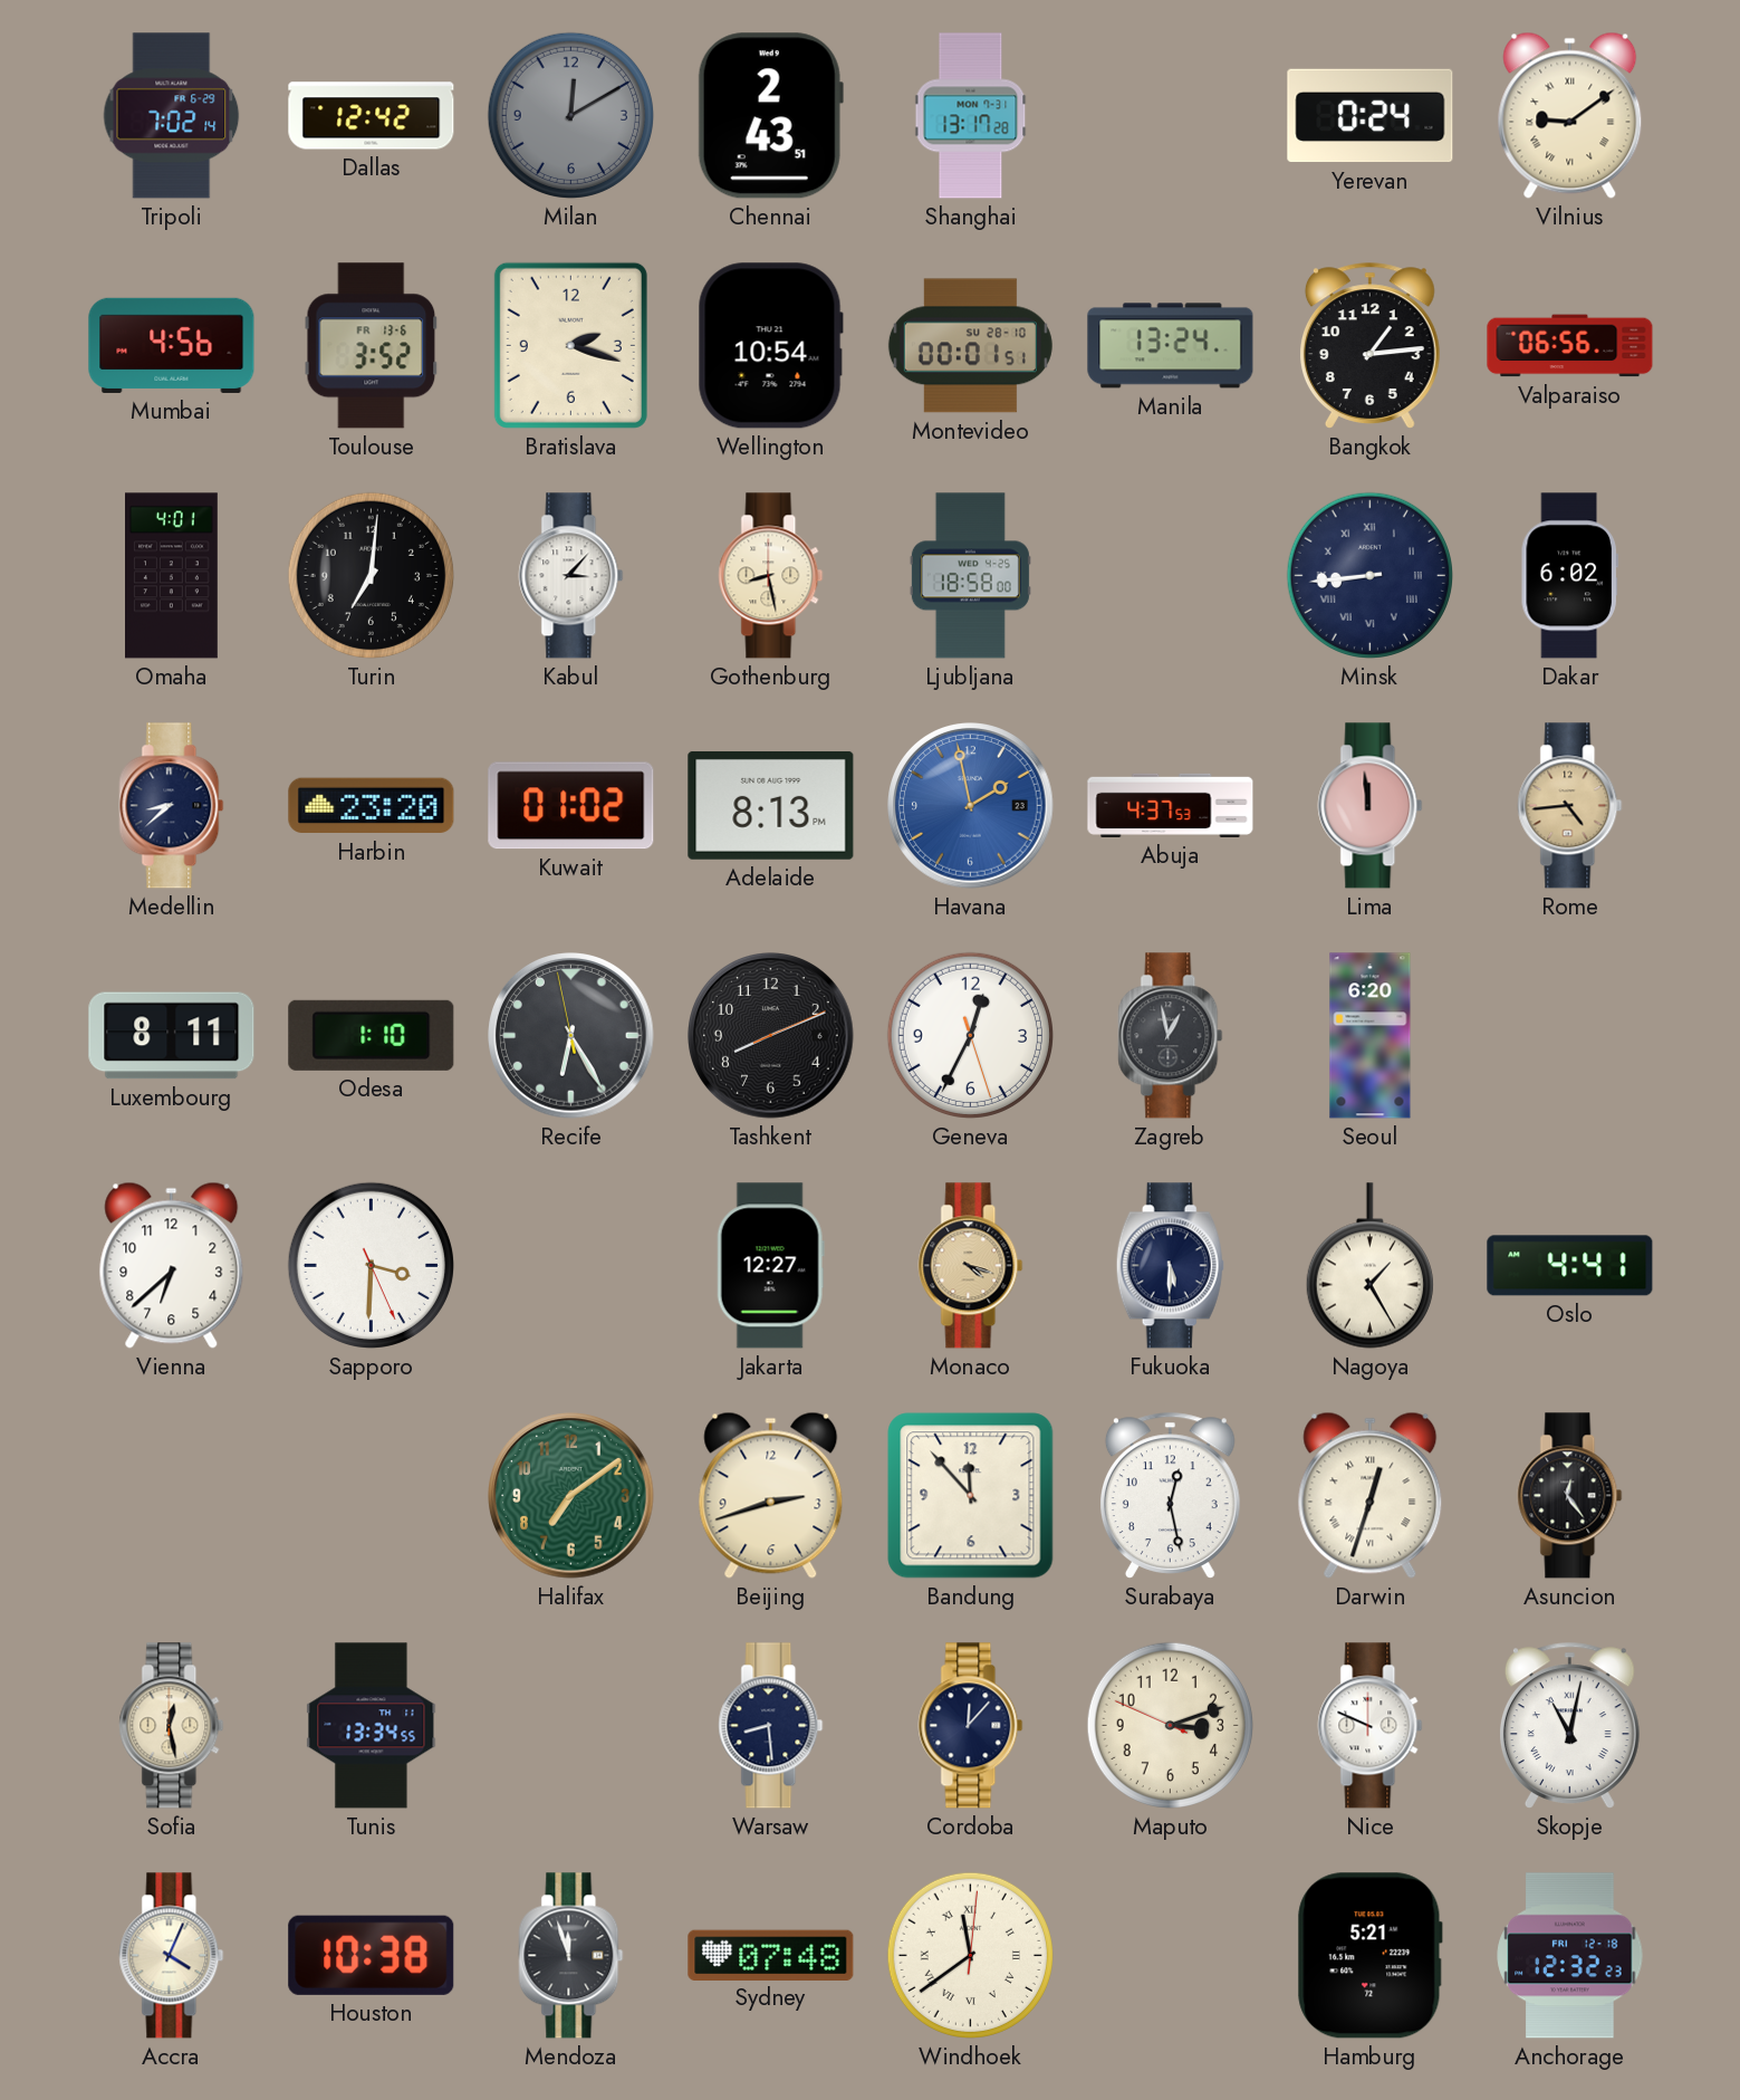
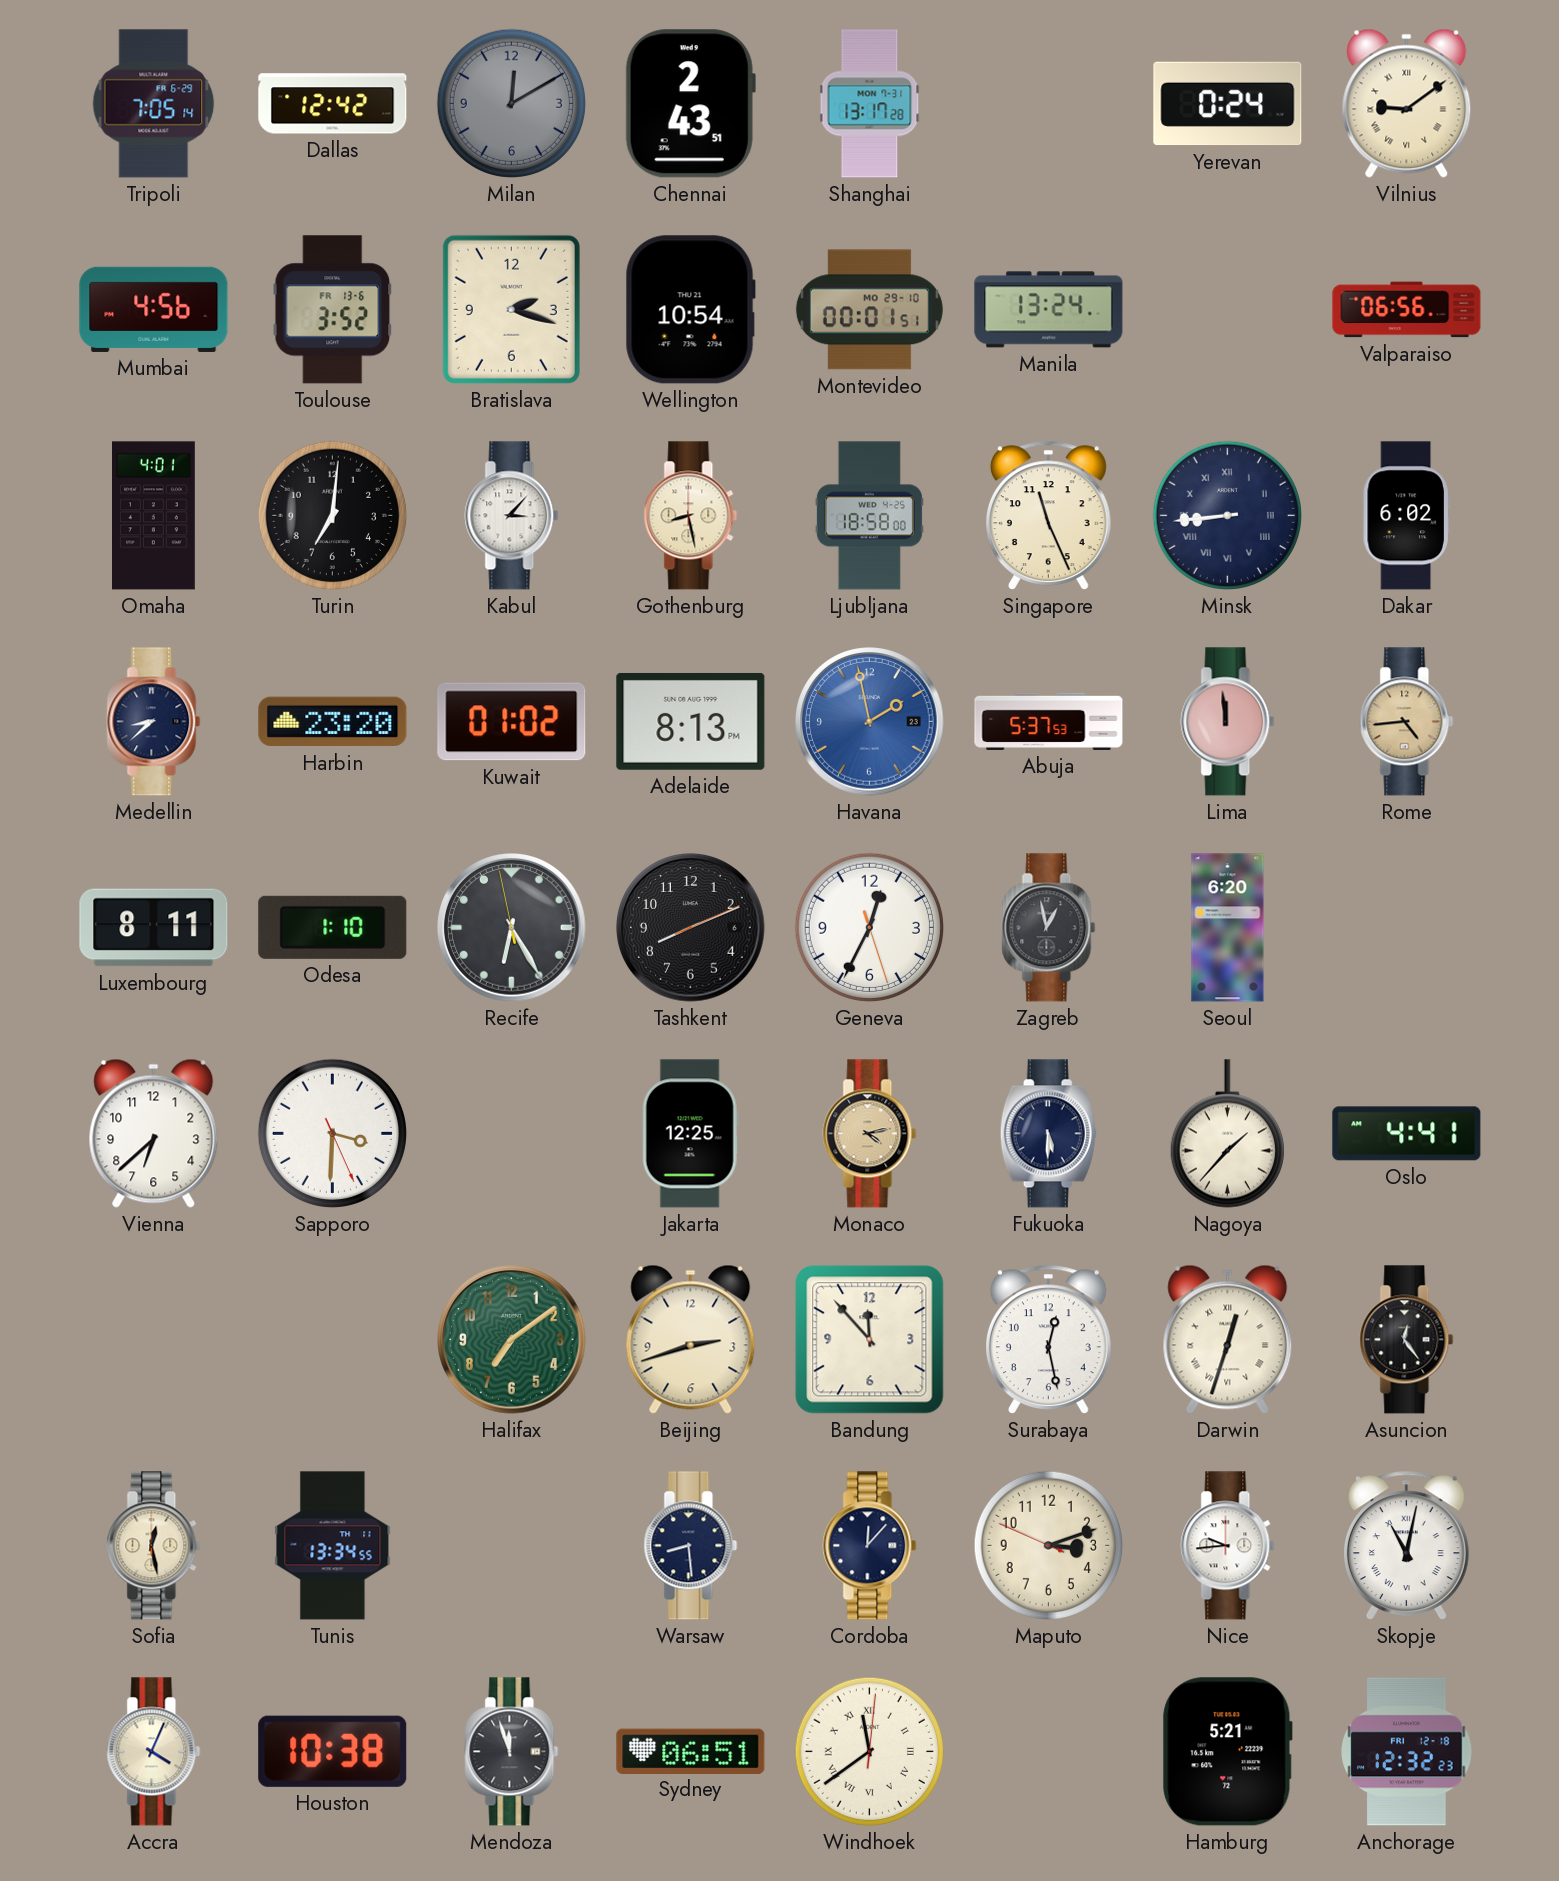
Tripoli: 7:02 -> 7:05
Montevideo date: SU 28-10 -> MO 29-10
Bangkok: 1:14 -> none
Singapore: none -> 11:26
Abuja: 4:37 -> 5:37
Jakarta: 12:27 -> 12:25
Monaco: 4:18 -> 4:13
Nagoya: 1:25 -> 1:37
Nice: 9:49 -> 9:44
Sydney: 07:48 -> 06:51
